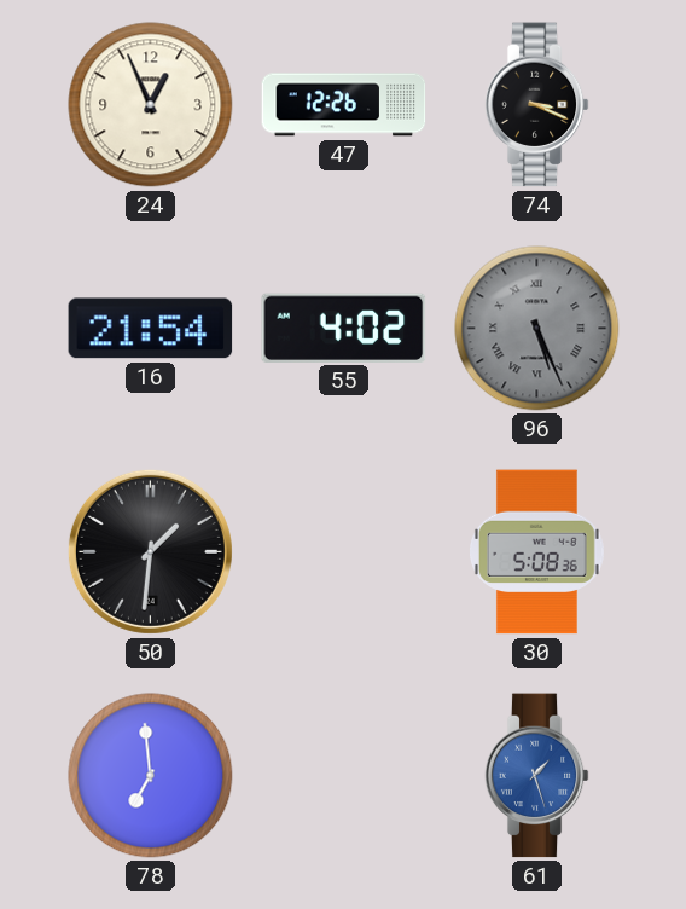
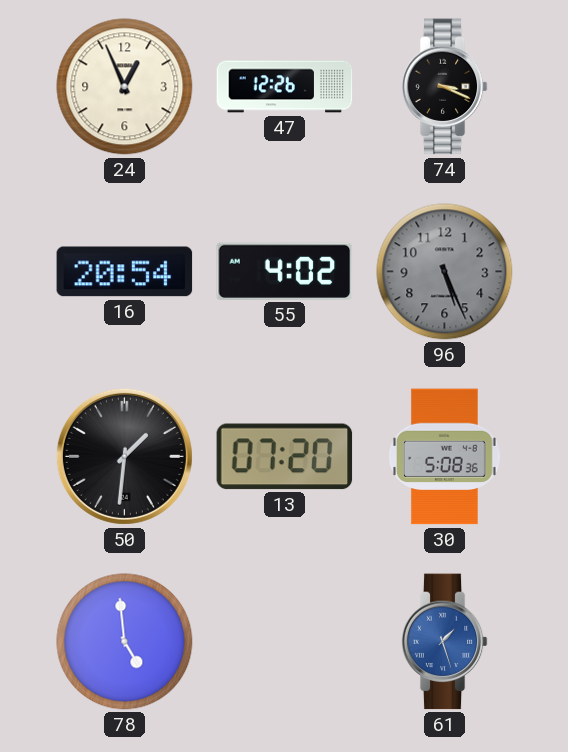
16: 21:54 -> 20:54
96 numerals: Roman -> Arabic
13: none -> 07:20
78: 6:59 -> 4:59
